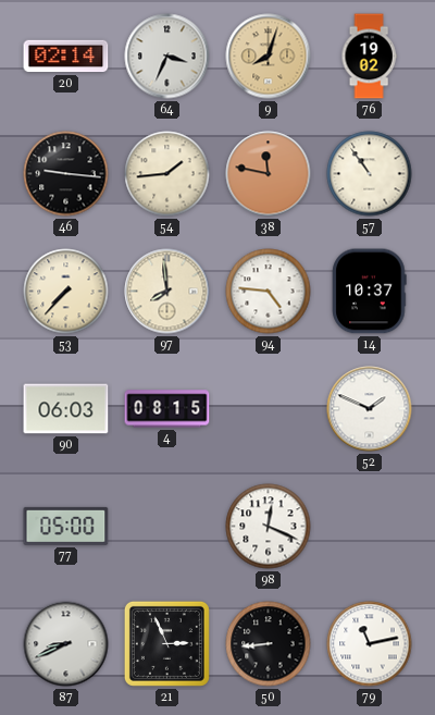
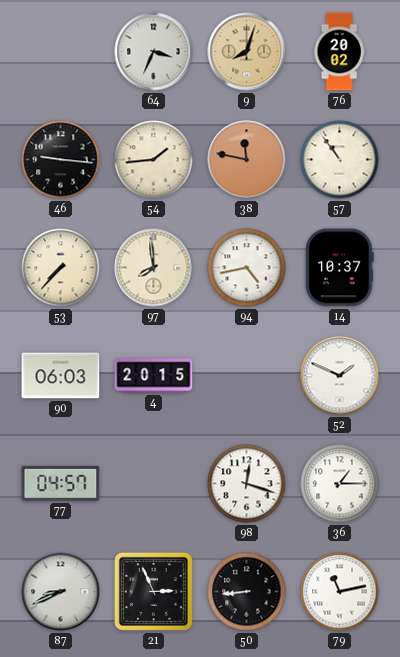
20: 02:14 -> none
76: 19:02 -> 20:02
94: 4:46 -> 4:43
4: 08:15 -> 20:15
77: 05:00 -> 04:57
98: 12:19 -> 12:18
36: none -> 1:15
